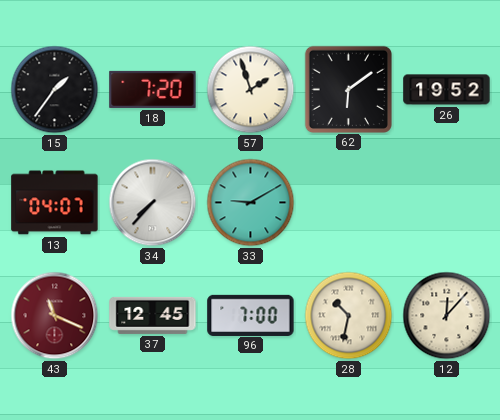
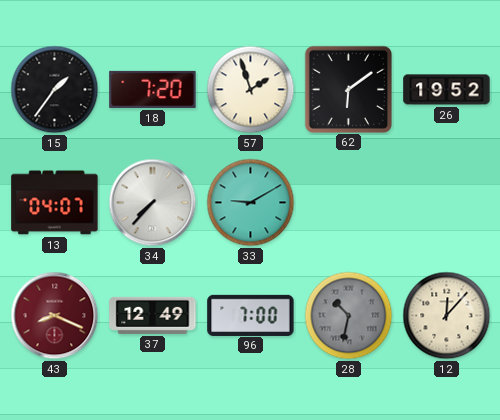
43: 11:19 -> 8:19
37: 12:45 -> 12:49
28 dial: cream -> grey
